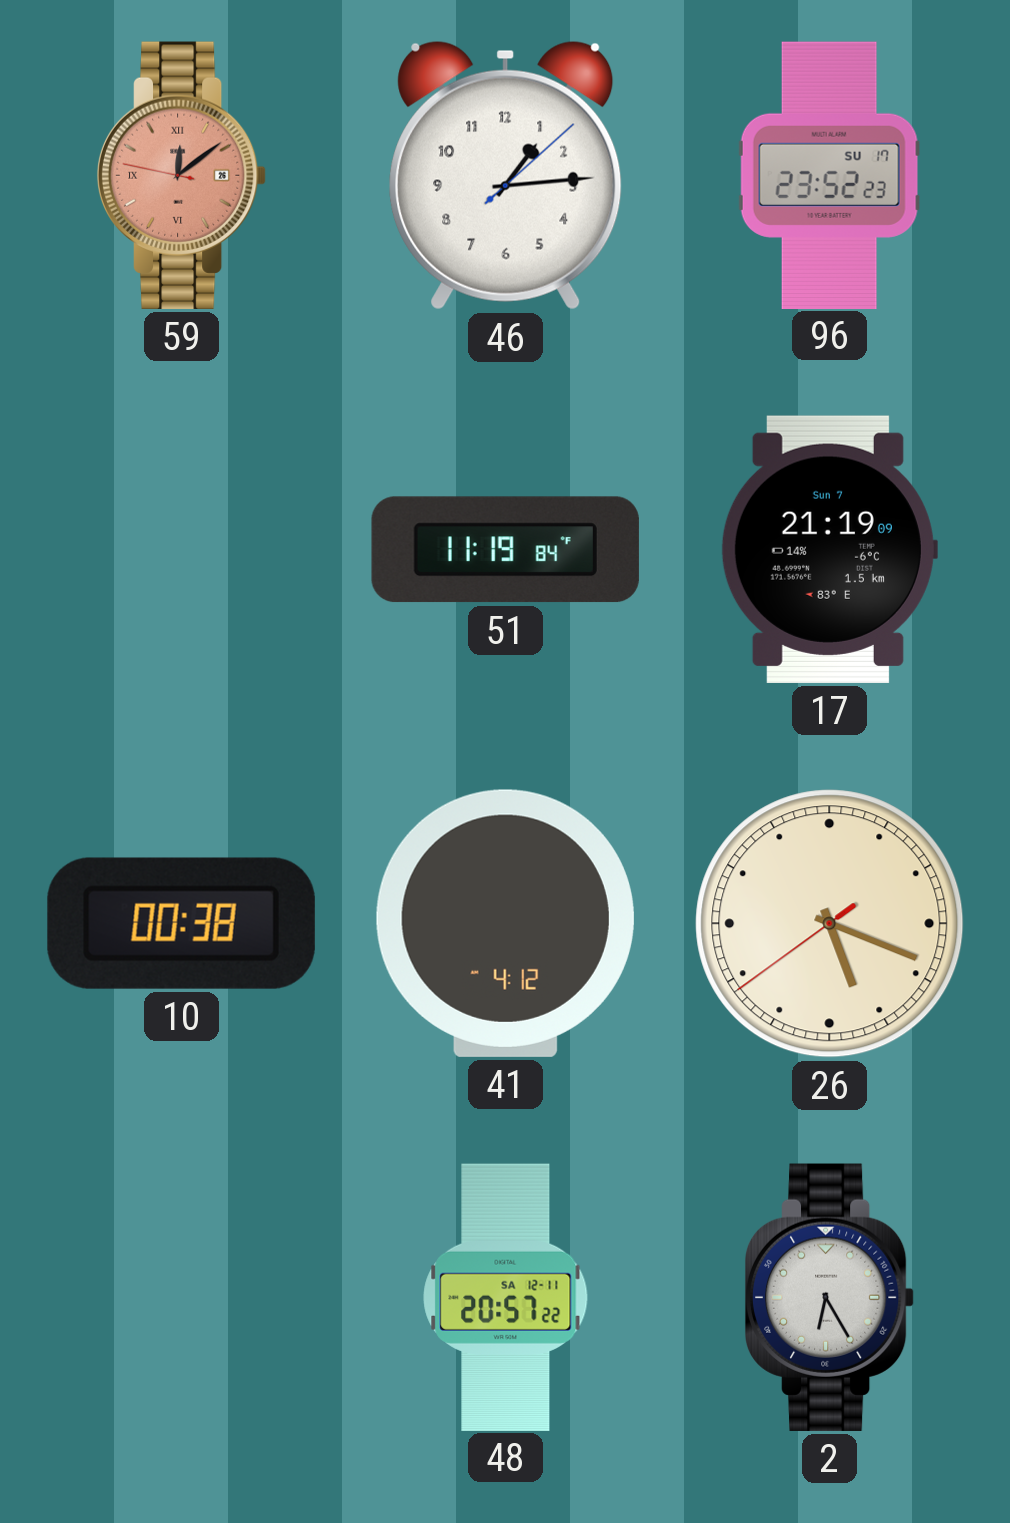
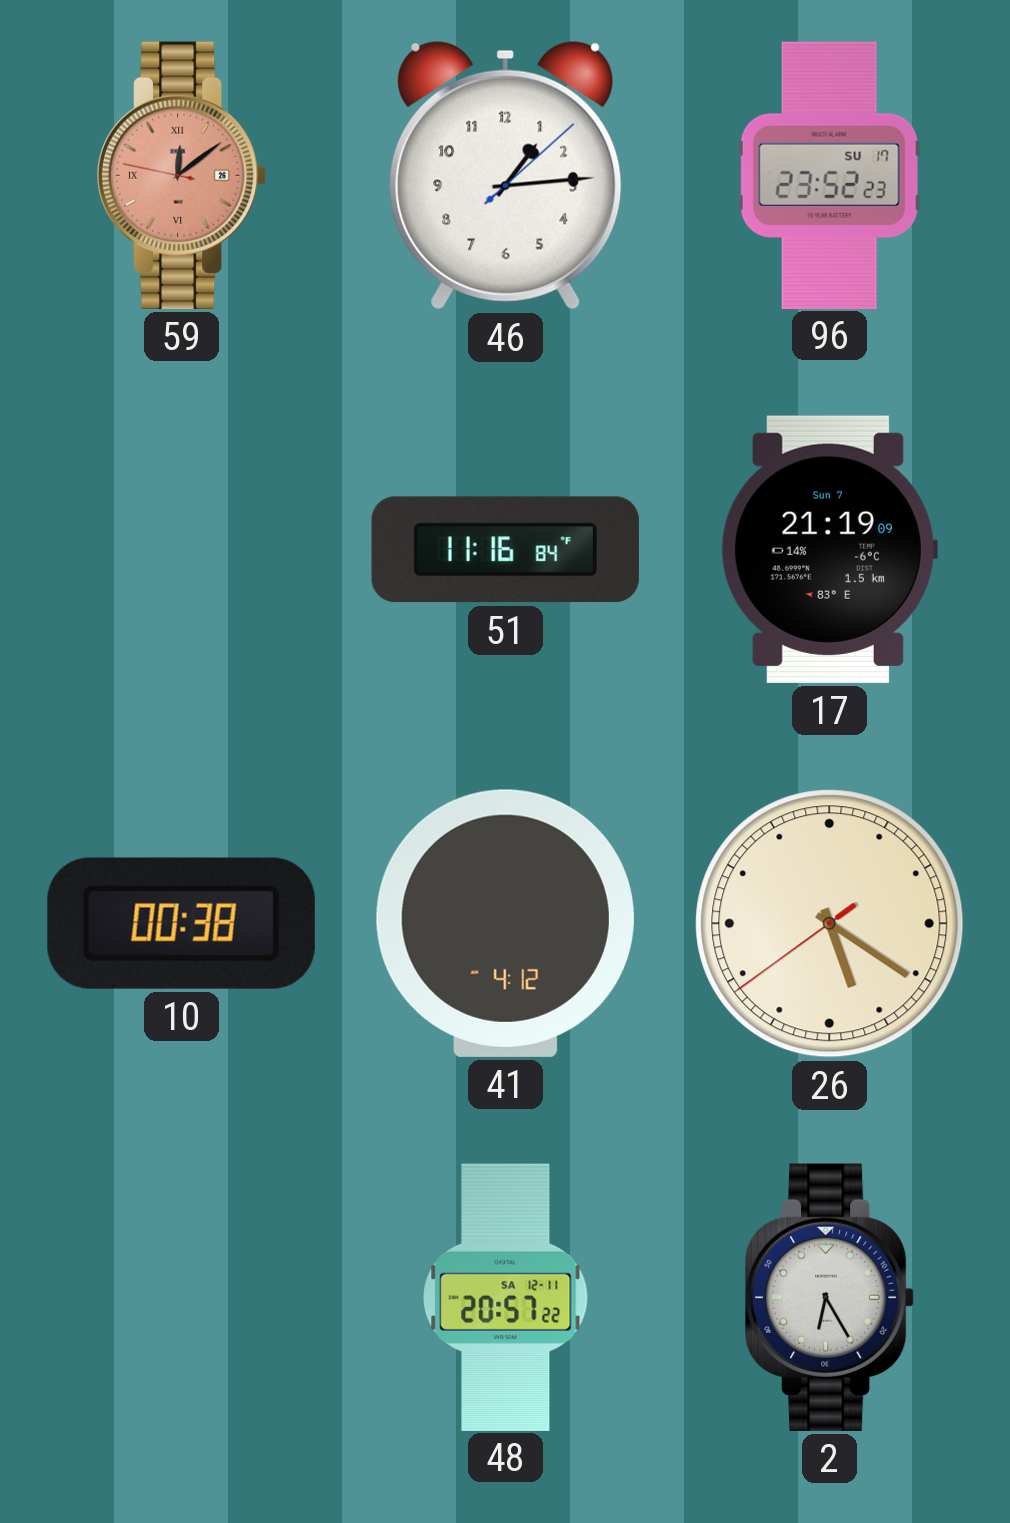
51: 11:19 -> 11:16
26: 5:18 -> 5:20
